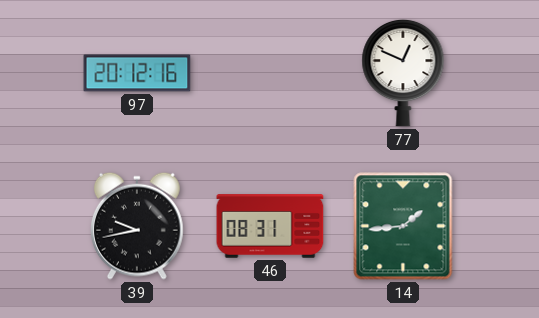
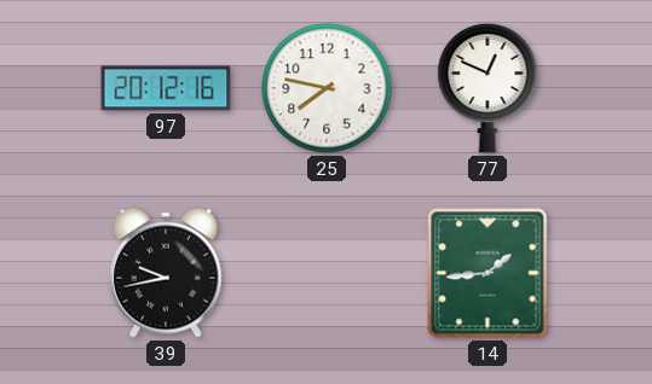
25: none -> 7:47
46: 08:31 -> none
